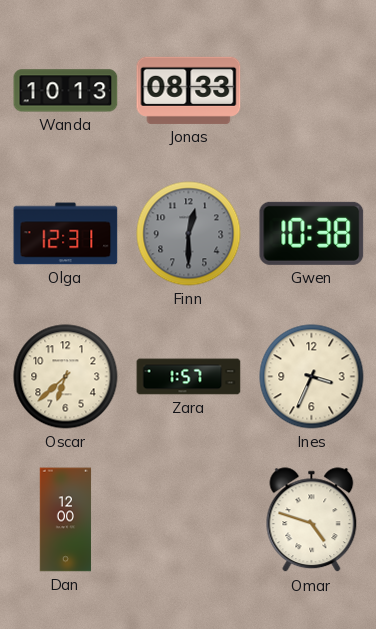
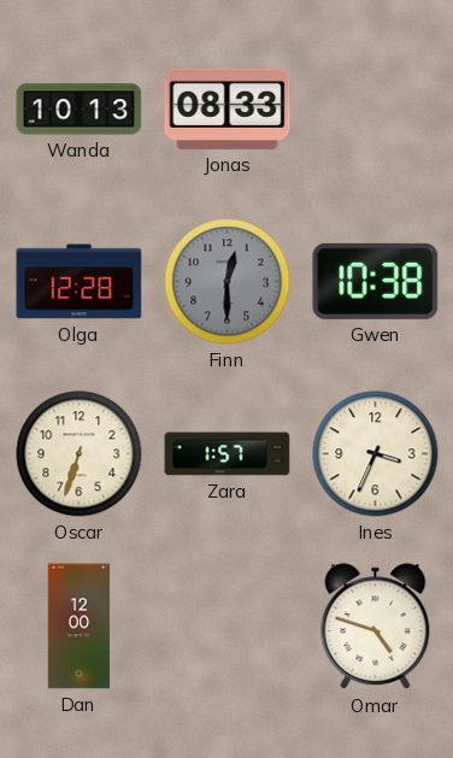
Olga: 12:31 -> 12:28
Oscar: 6:38 -> 6:33
